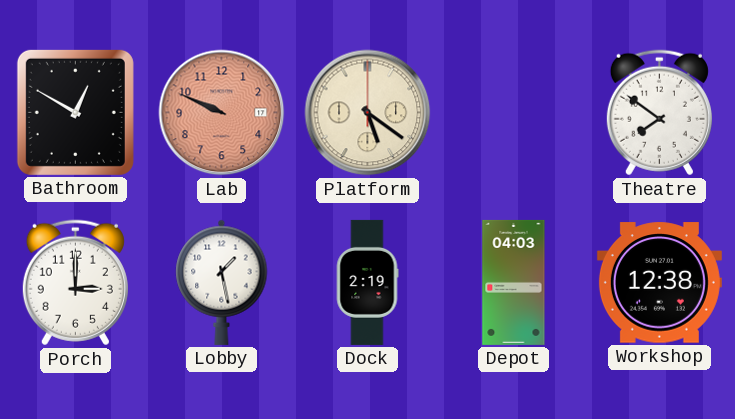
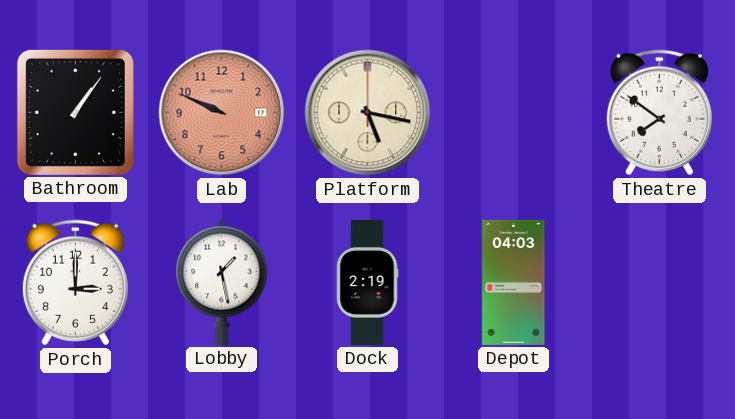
Bathroom: 12:50 -> 1:06
Platform: 5:21 -> 5:17
Workshop: 12:38 -> none
